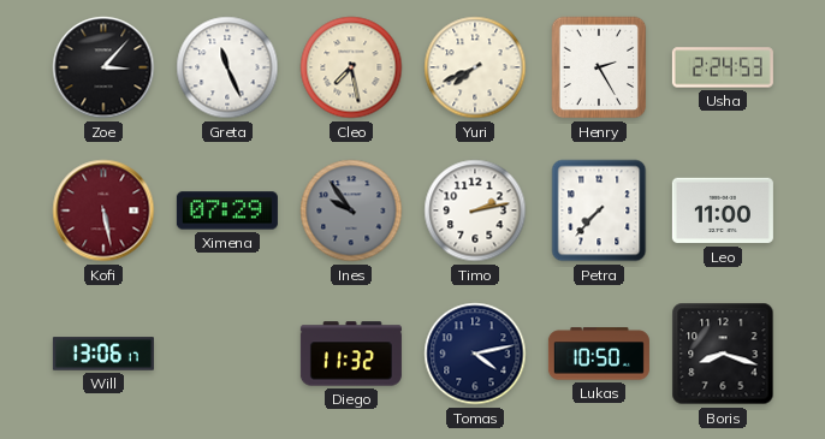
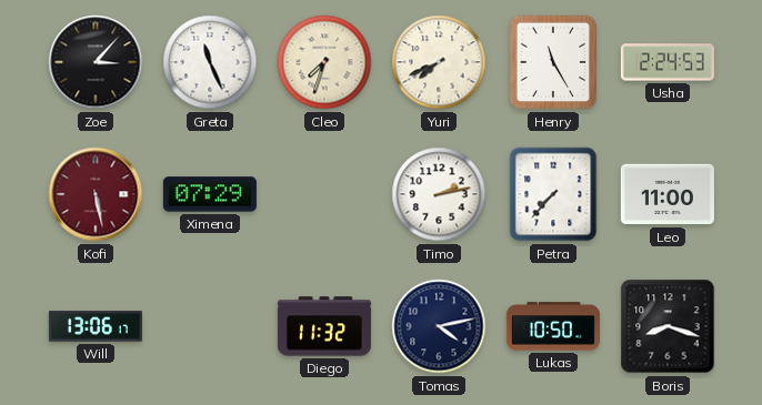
Cleo: 7:28 -> 7:33
Henry: 2:25 -> 11:25
Ines: 9:54 -> none
